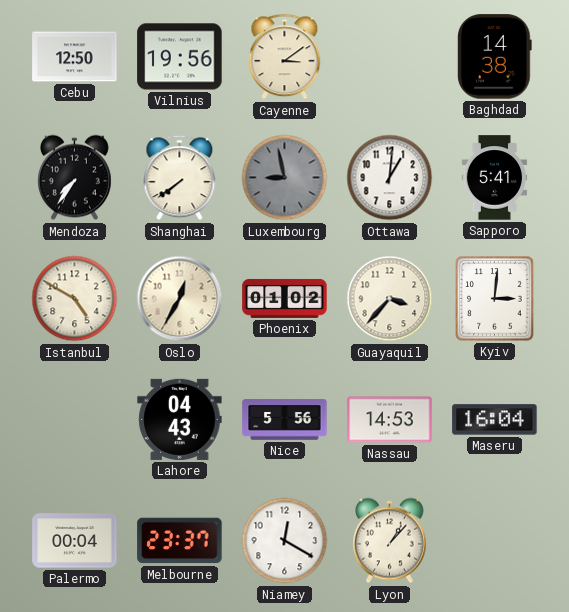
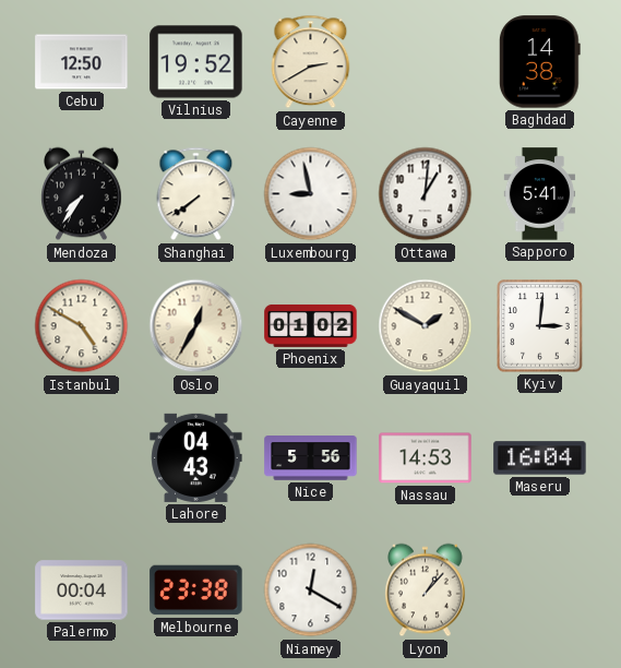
Vilnius: 19:56 -> 19:52
Cayenne: 3:09 -> 2:40
Luxembourg dial: grey -> white
Guayaquil: 3:37 -> 1:50
Melbourne: 23:37 -> 23:38
